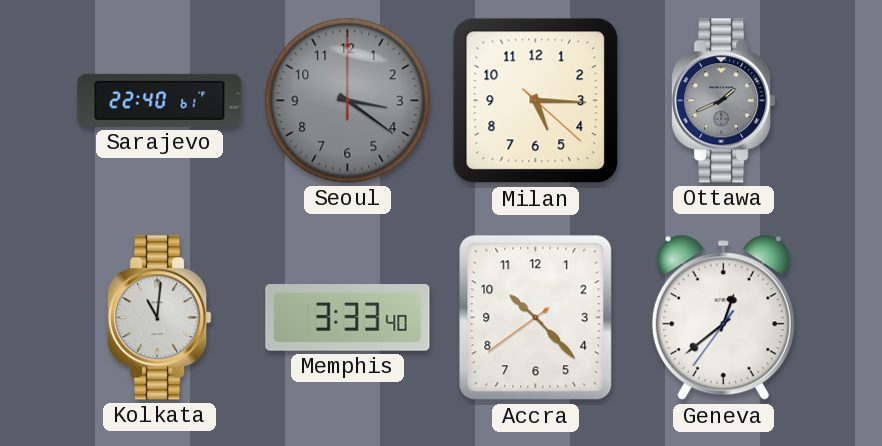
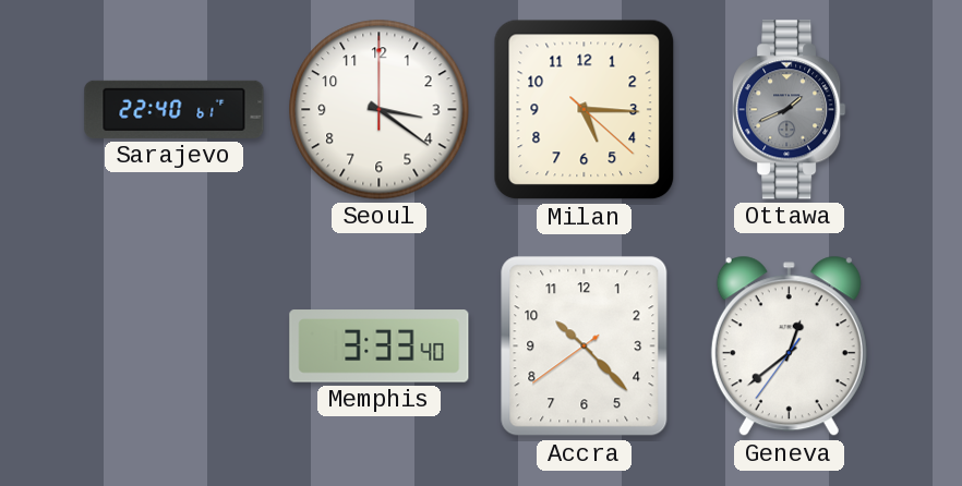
Seoul dial: grey -> white
Kolkata: 11:01 -> none
